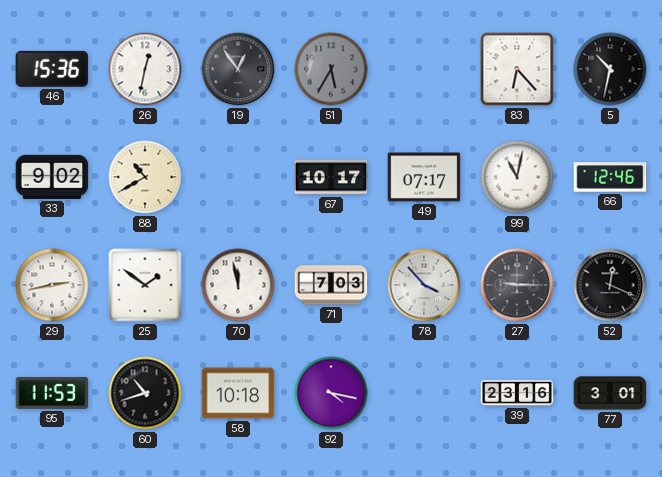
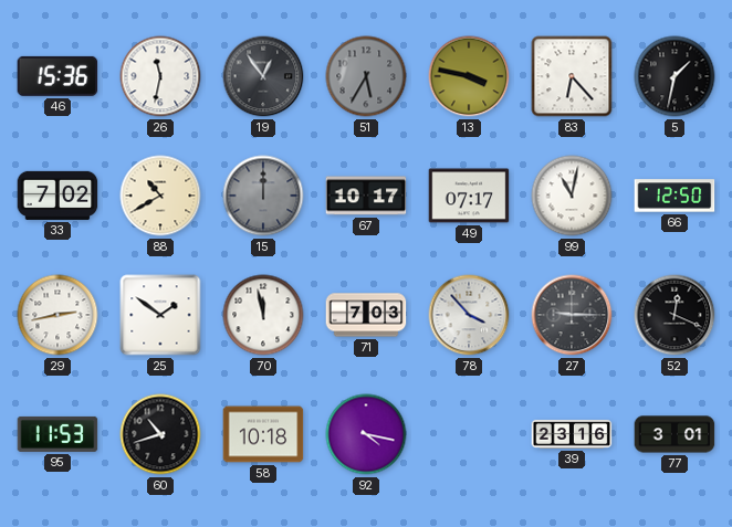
26: 12:32 -> 11:32
13: none -> 3:47
5: 10:32 -> 1:32
33: 9:02 -> 7:02
15: none -> 12:00
66: 12:46 -> 12:50
